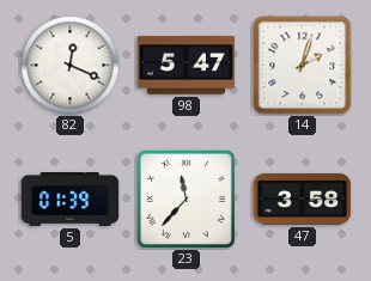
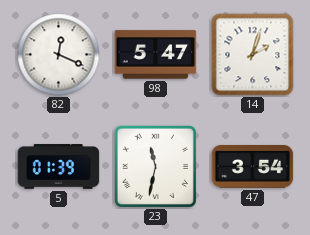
23: 11:37 -> 11:32
47: 3:58 -> 3:54
